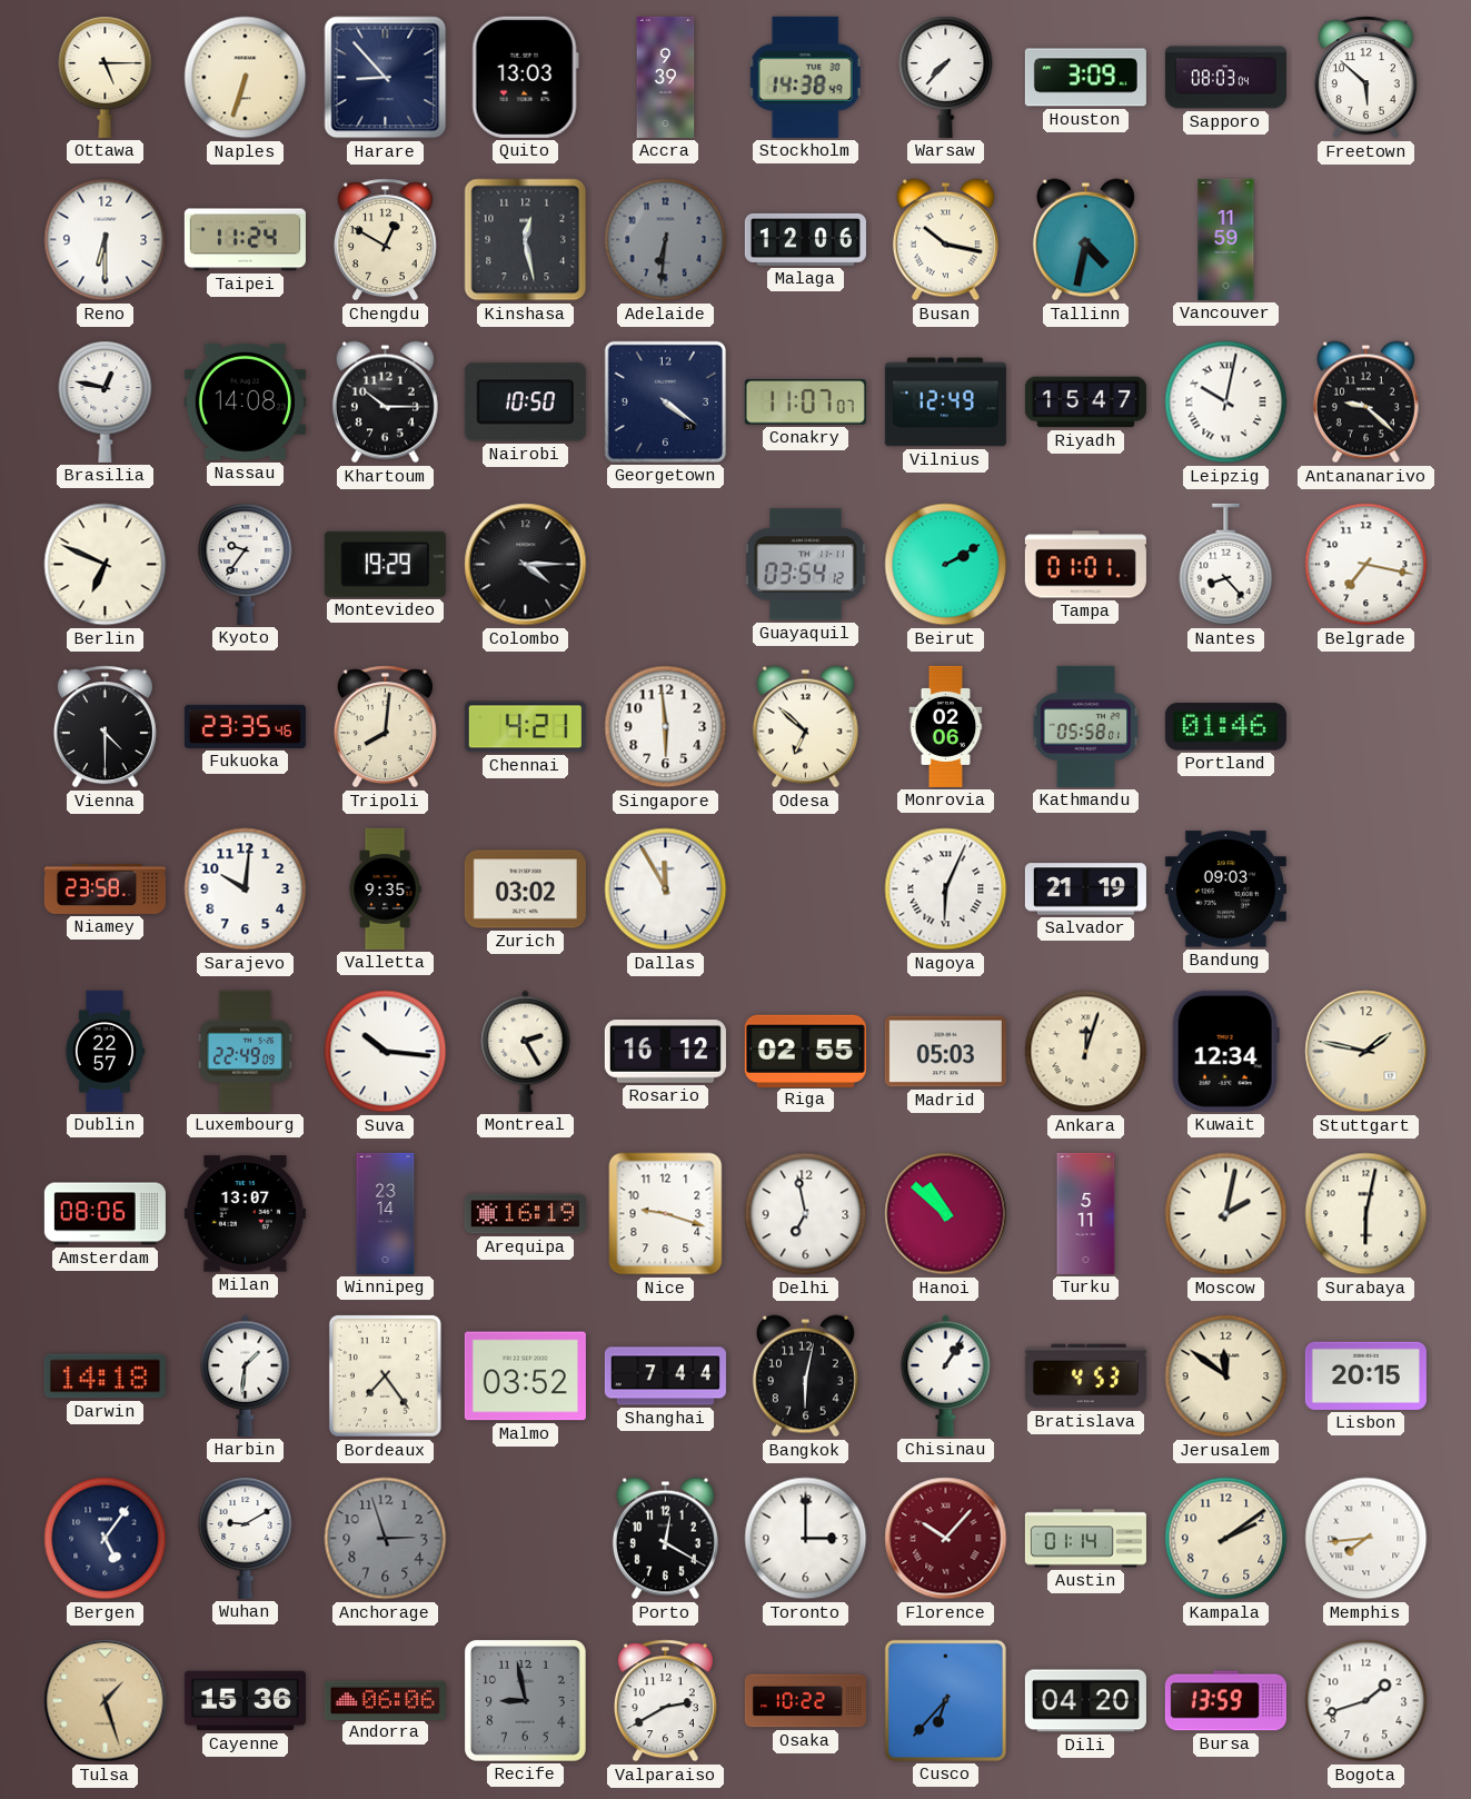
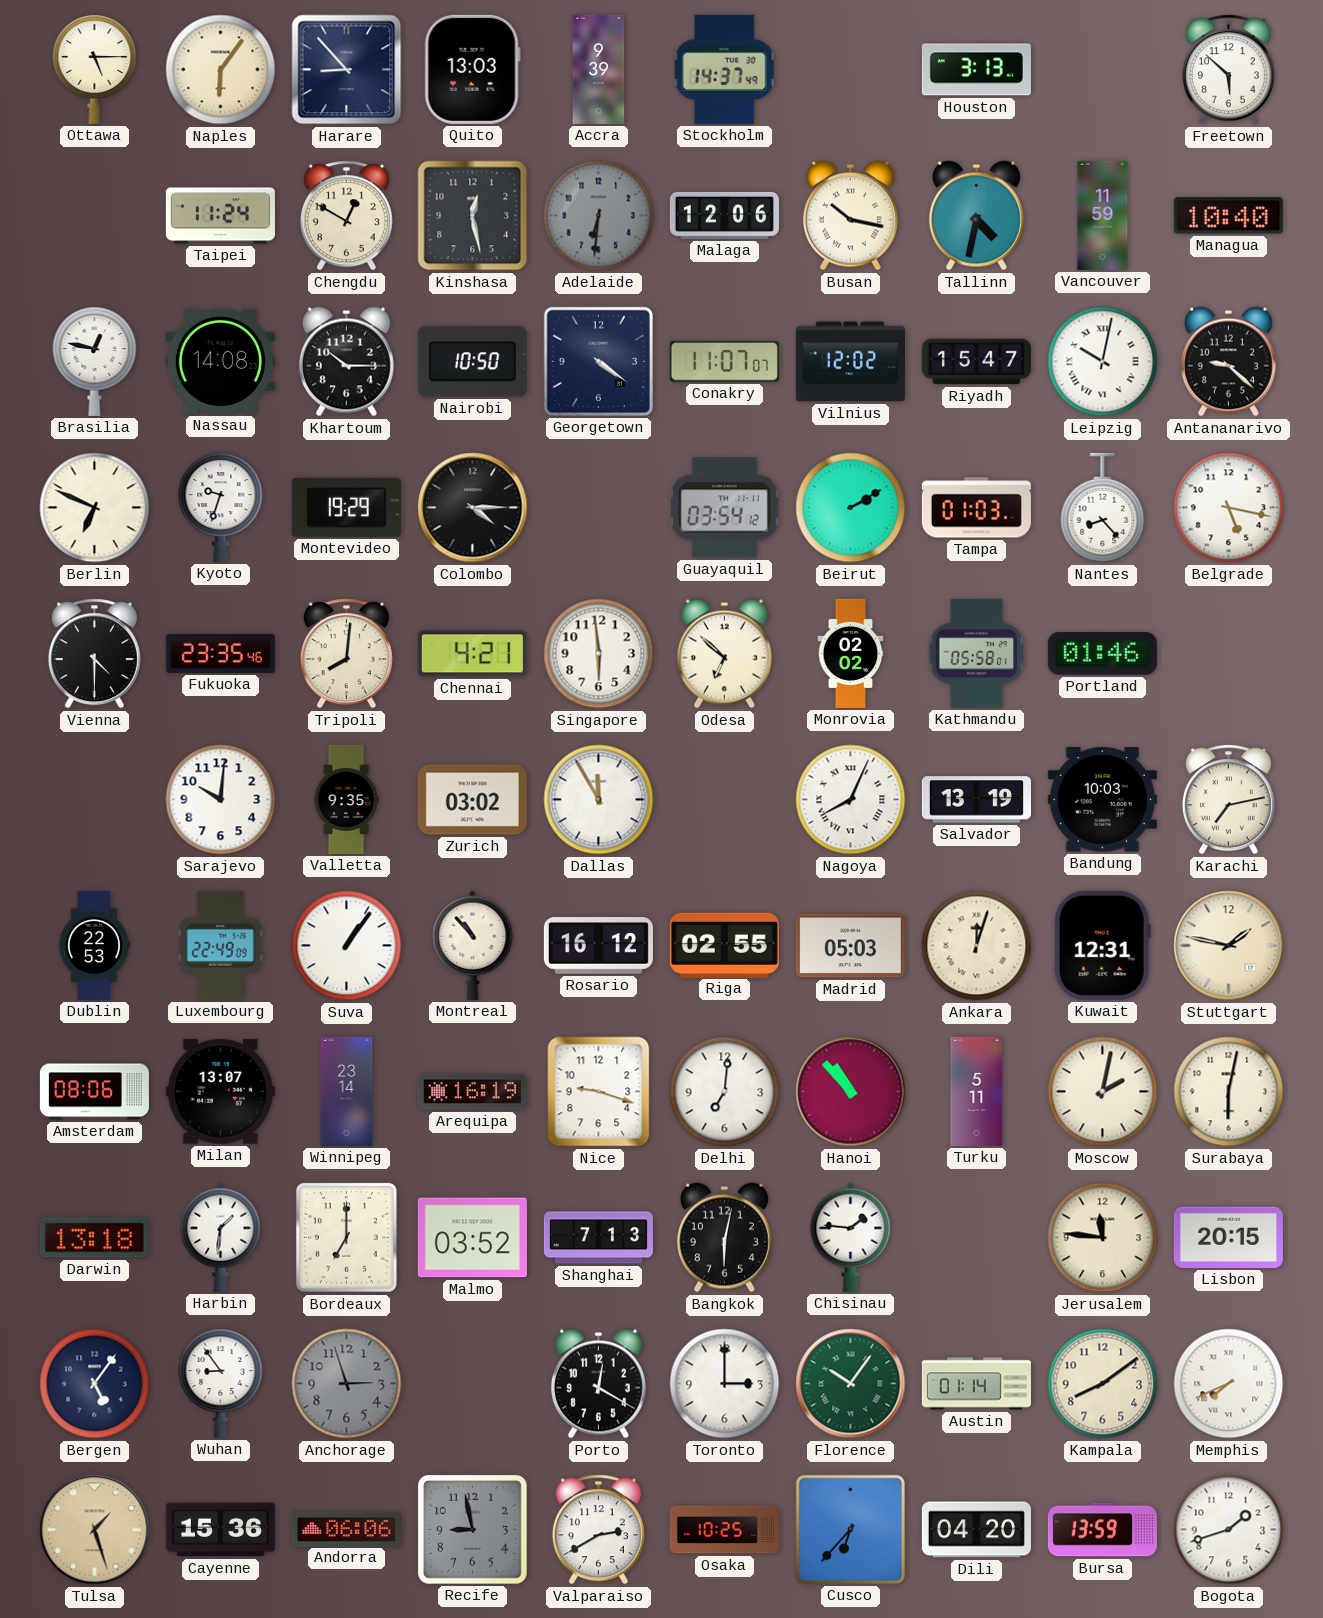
Naples: 6:33 -> 6:06
Stockholm: 14:38 -> 14:37
Warsaw: 7:37 -> none
Houston: 3:09 -> 3:13
Sapporo: 08:03 -> none
Reno: 6:30 -> none
Managua: none -> 10:40
Vilnius: 12:49 -> 12:02
Kyoto: 9:36 -> 9:33
Tampa: 01:01 -> 01:03
Belgrade: 7:17 -> 5:17
Monrovia: 02:06 -> 02:02
Niamey: 23:58 -> none
Nagoya: 6:04 -> 8:04
Salvador: 21:19 -> 13:19
Bandung: 09:03 -> 10:03
Karachi: none -> 7:13
Dublin: 22:57 -> 22:53
Suva: 10:16 -> 1:06
Montreal: 2:25 -> 10:53
Kuwait: 12:34 -> 12:31
Delhi: 6:58 -> 7:01
Hanoi: 10:52 -> 10:53
Darwin: 14:18 -> 13:18
Bordeaux: 7:24 -> 7:00
Shanghai: 7:44 -> 7:13
Chisinau: 1:06 -> 1:46
Bratislava: 4:53 -> none
Jerusalem: 11:51 -> 11:46
Wuhan: 9:10 -> 8:54
Florence: 10:07 -> 10:06
Florence dial: burgundy -> green
Kampala: 2:09 -> 8:09
Memphis: 7:44 -> 7:41
Osaka: 10:22 -> 10:25
